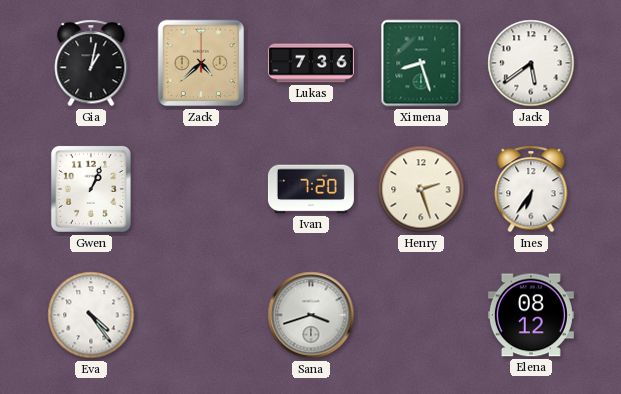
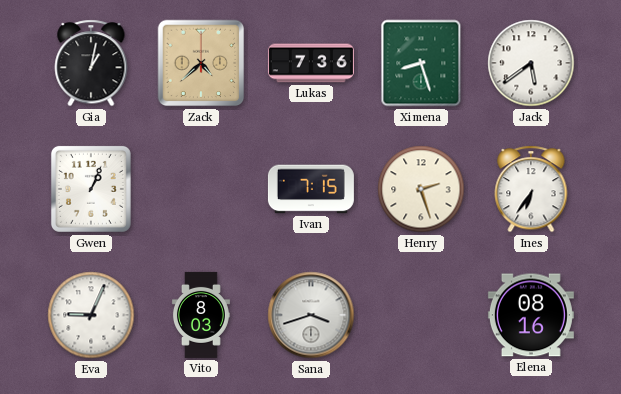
Ivan: 7:20 -> 7:15
Eva: 4:24 -> 9:04
Vito: none -> 8:03
Elena: 08:12 -> 08:16
